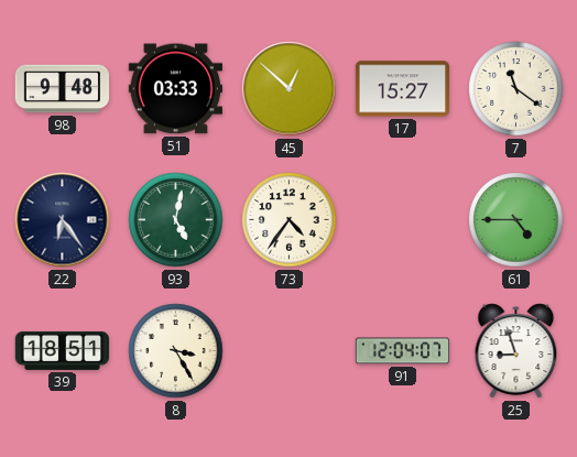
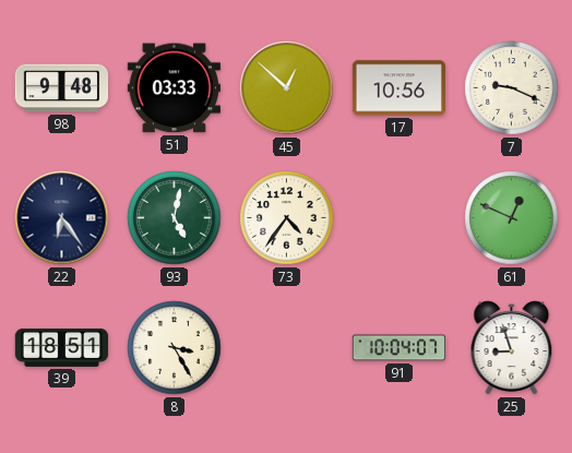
17: 15:27 -> 10:56
7: 11:21 -> 9:19
61: 4:45 -> 12:49
91: 12:04 -> 10:04
